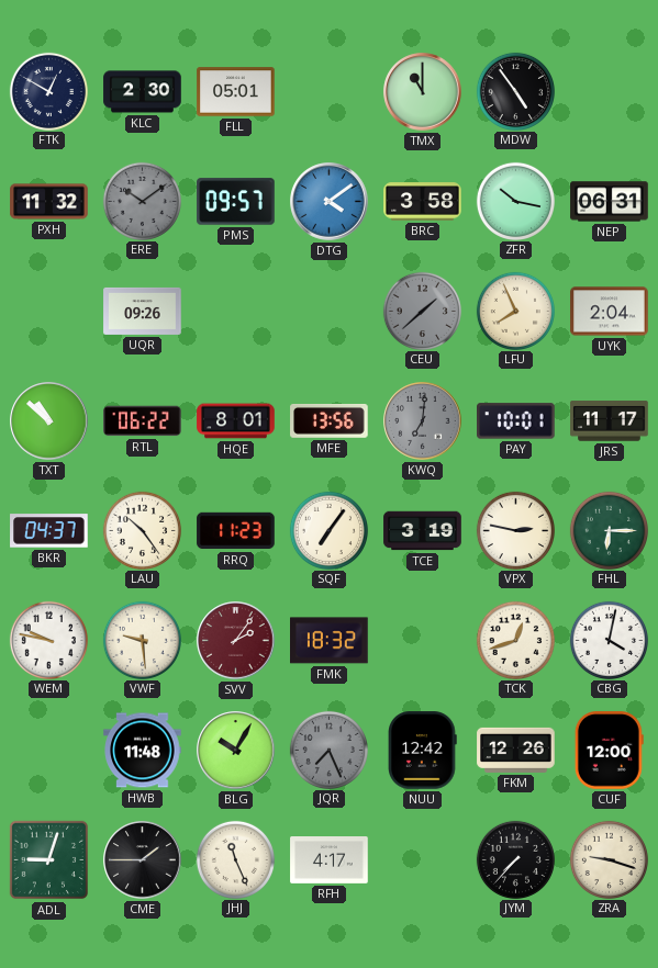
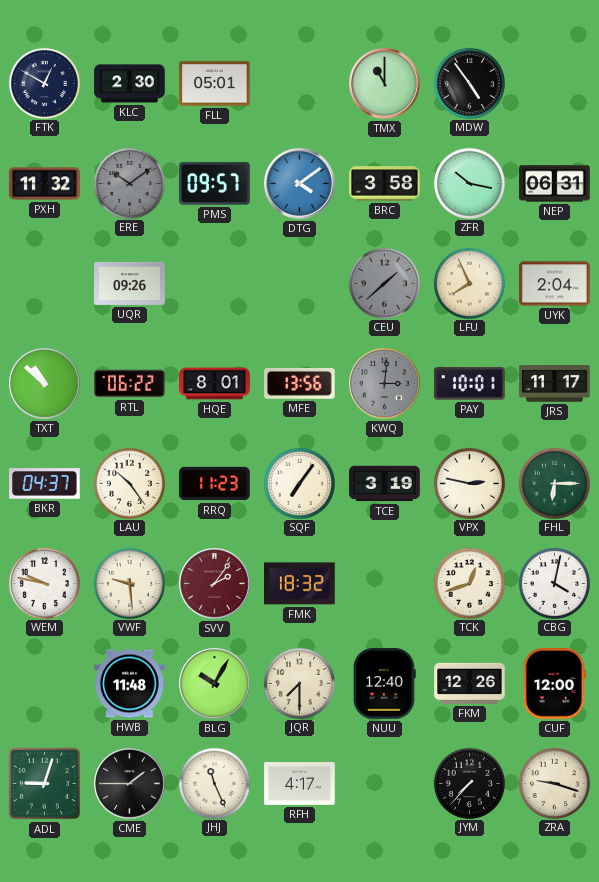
KWQ: 7:01 -> 3:01
JQR: 7:26 -> 7:30
JQR dial: grey -> cream
NUU: 12:42 -> 12:40
